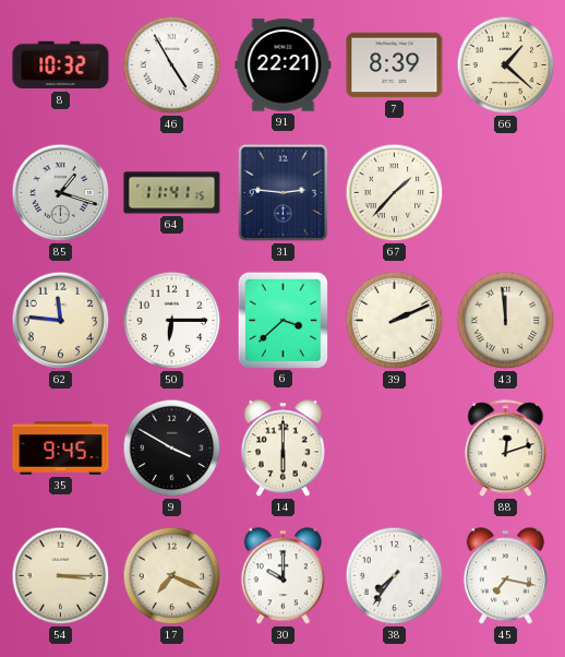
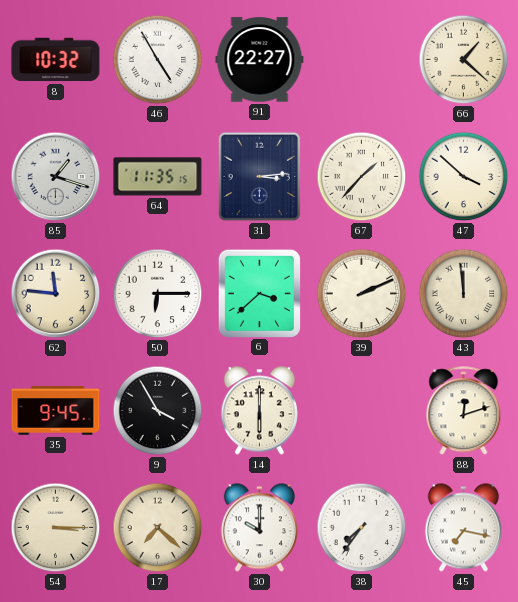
91: 22:21 -> 22:27
7: 8:39 -> none
64: 11:41 -> 11:35
31: 2:46 -> 3:14
47: none -> 3:52
9: 3:50 -> 3:55
17: 7:19 -> 7:22
